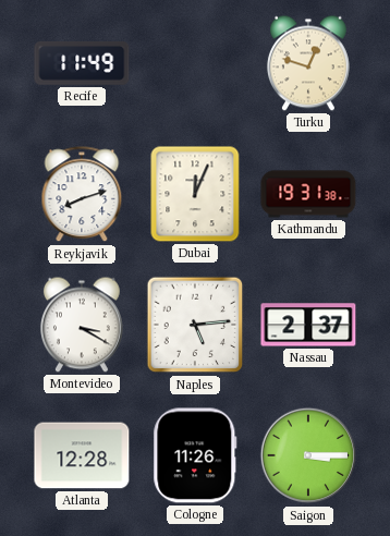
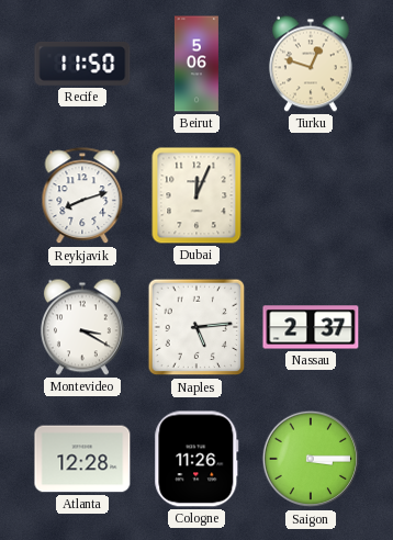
Recife: 11:49 -> 11:50
Beirut: none -> 5:06
Kathmandu: 19:31 -> none
